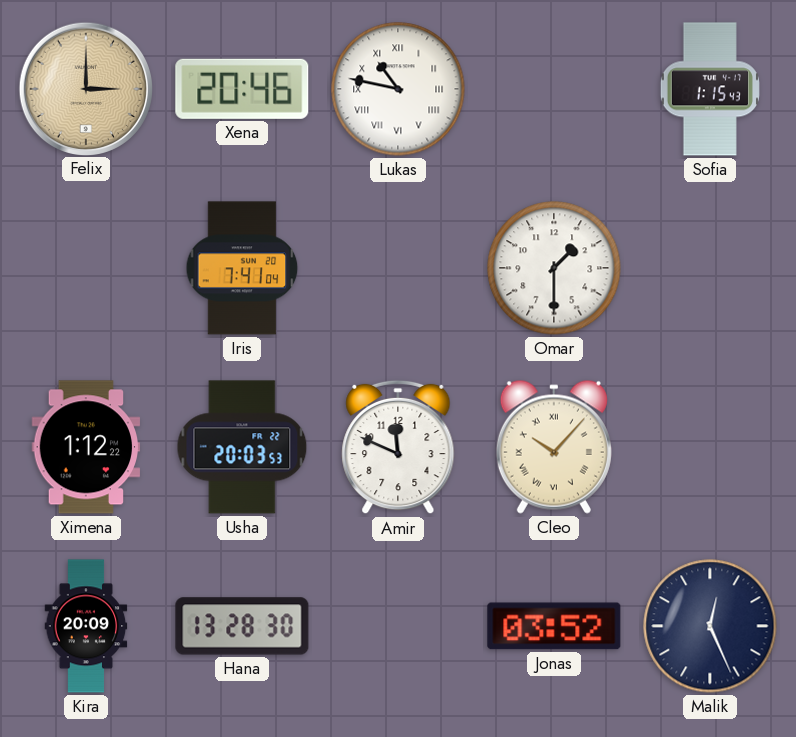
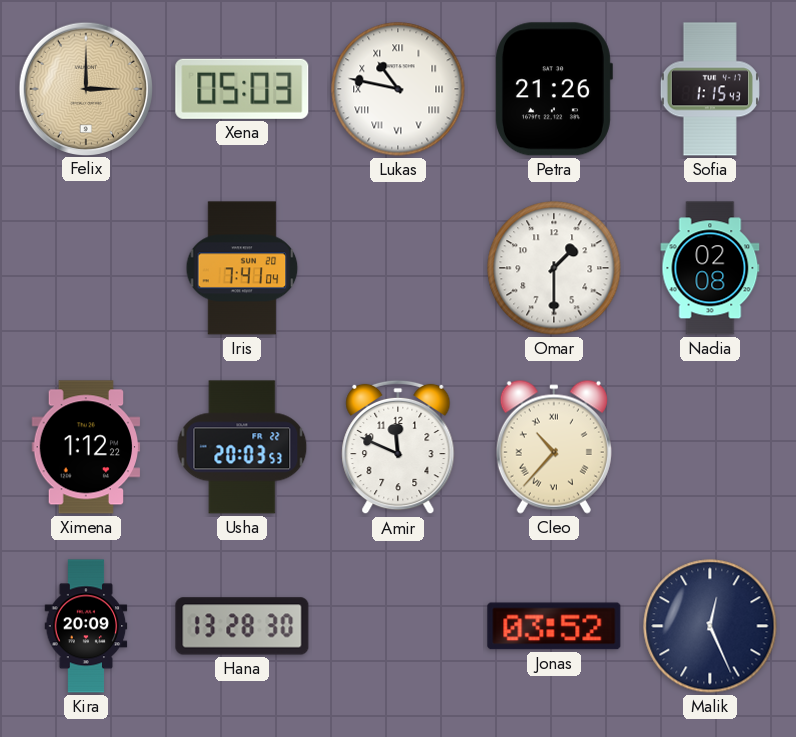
Xena: 20:46 -> 05:03
Petra: none -> 21:26
Nadia: none -> 02:08
Cleo: 10:07 -> 10:37
